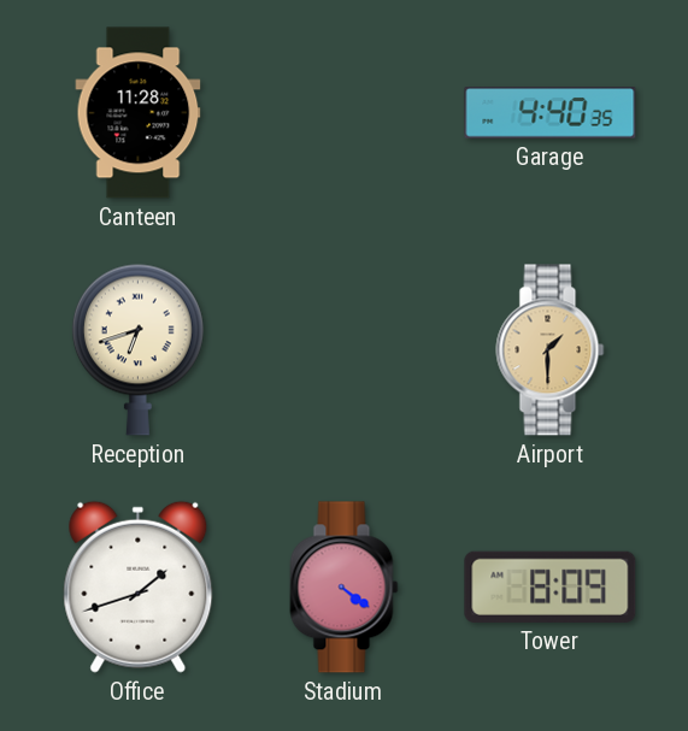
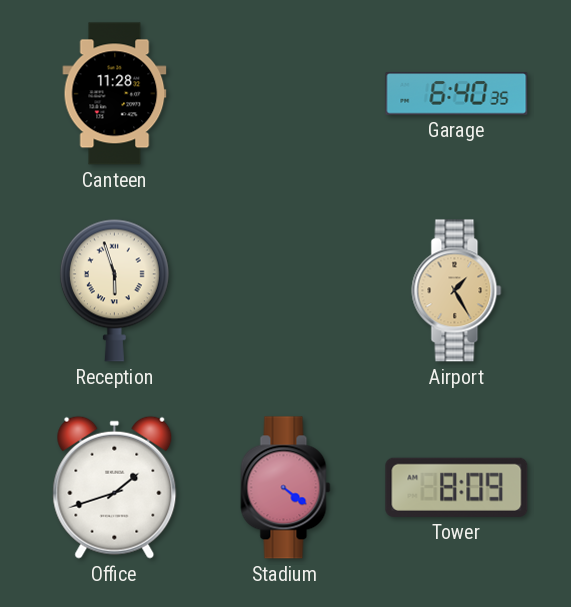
Garage: 4:40 -> 6:40
Reception: 6:42 -> 5:57
Airport: 1:30 -> 1:25
